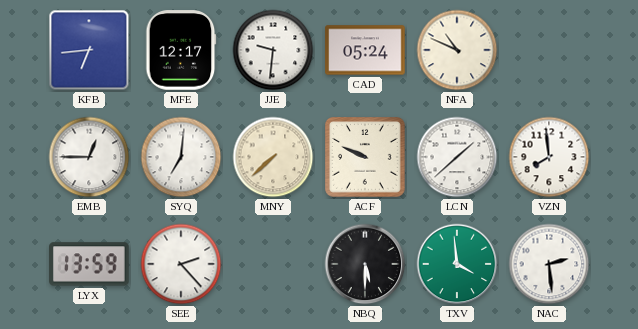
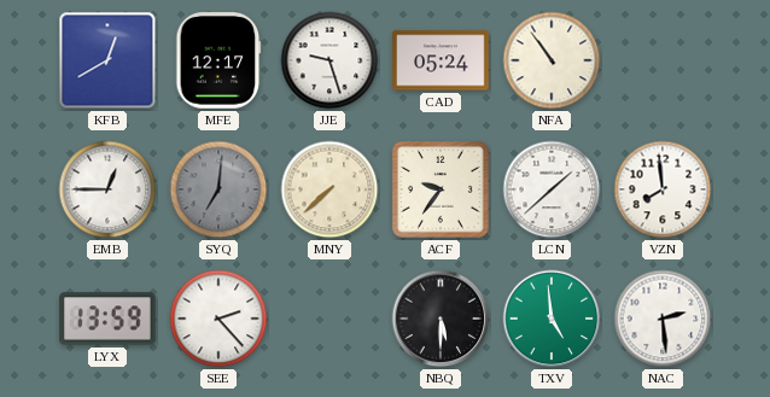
KFB: 6:44 -> 12:40
JJE: 9:31 -> 9:27
NFA: 10:49 -> 10:54
SYQ dial: white -> grey
ACF: 9:49 -> 9:36
TXV: 3:59 -> 4:59
